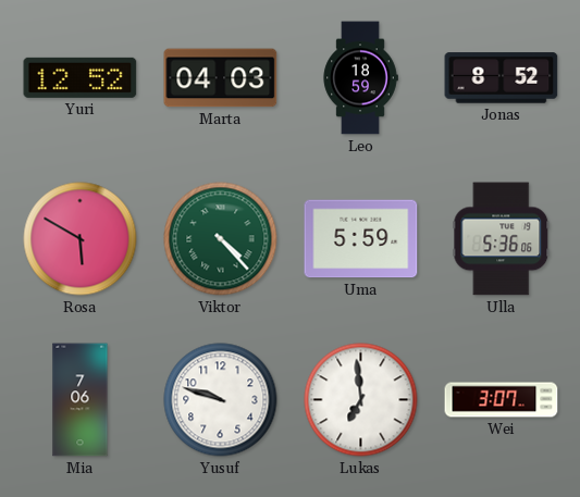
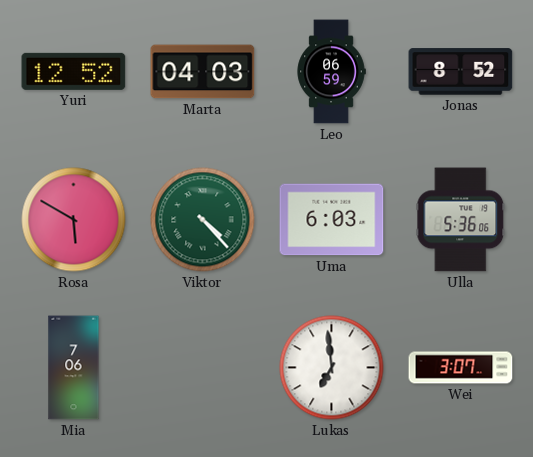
Leo: 18:59 -> 06:59
Uma: 5:59 -> 6:03
Yusuf: 9:48 -> none
